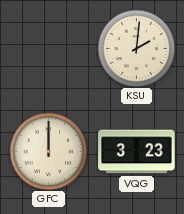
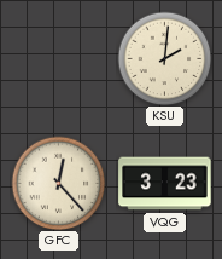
GFC: 12:00 -> 12:23
